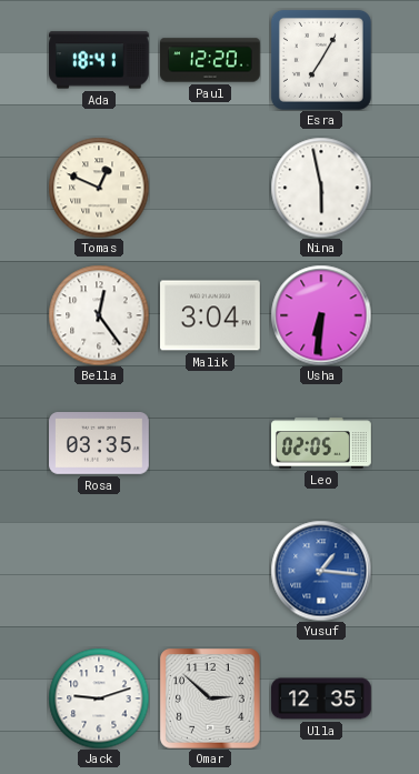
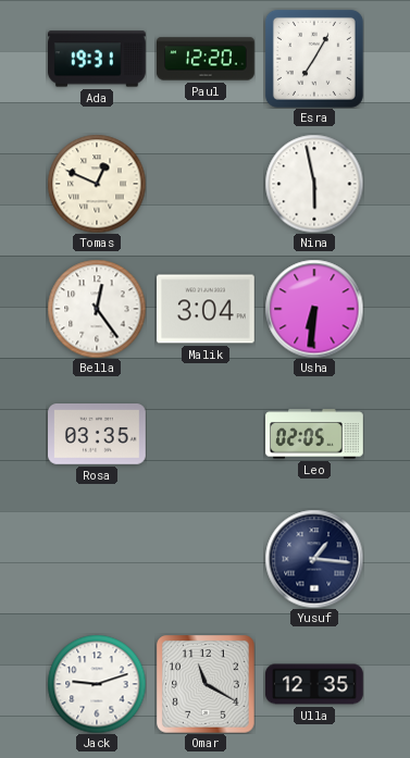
Ada: 18:41 -> 19:31
Yusuf dial: blue -> navy
Omar: 2:52 -> 11:20
